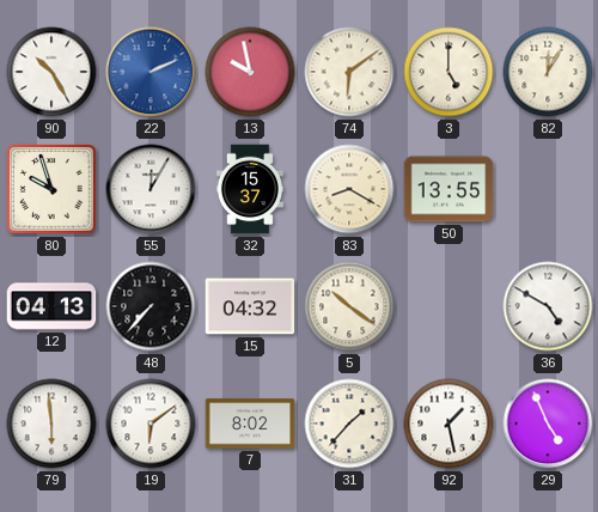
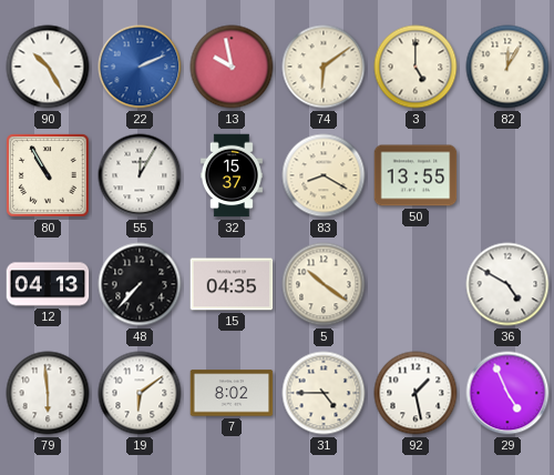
80: 9:57 -> 10:55
15: 04:32 -> 04:35
31: 1:37 -> 4:45
